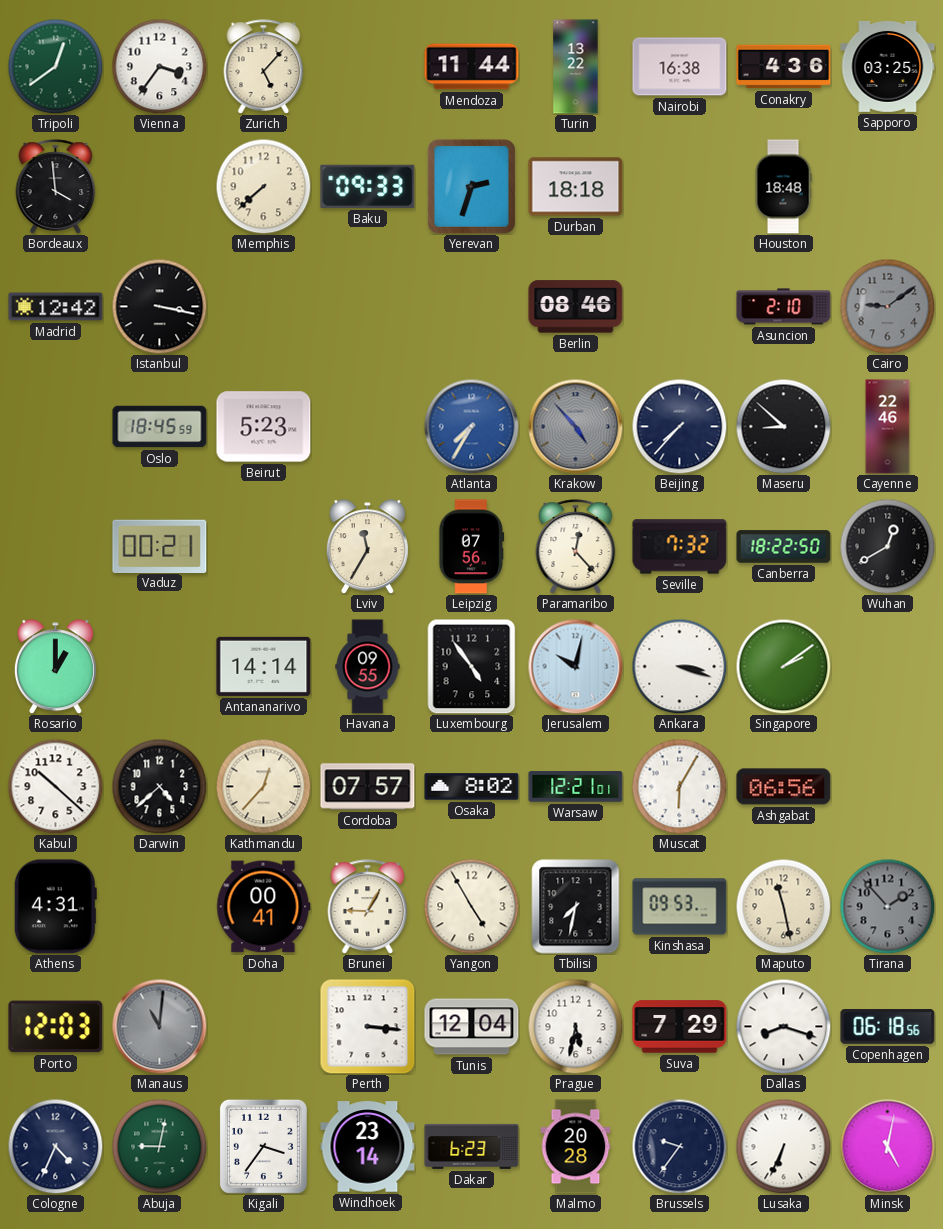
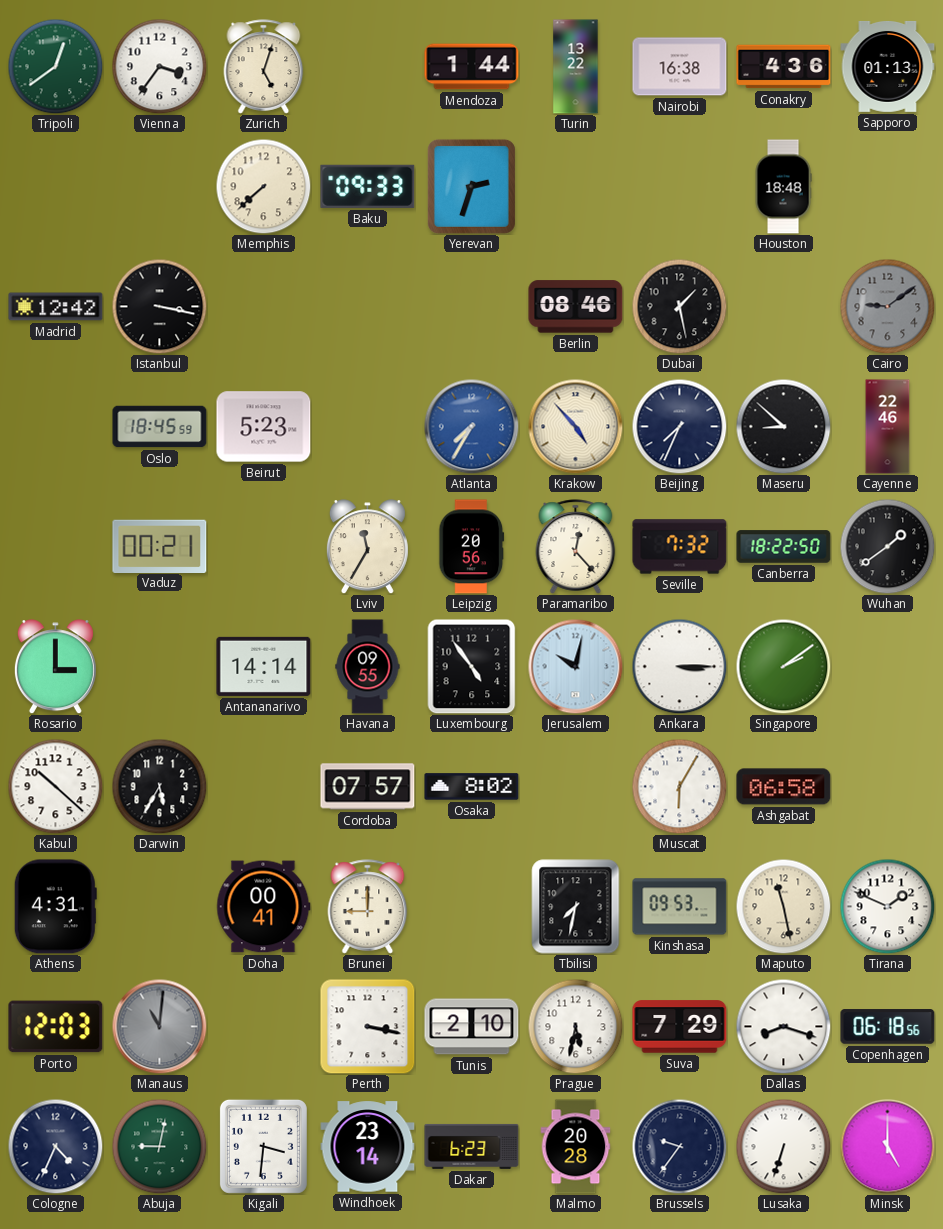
Zurich: 5:07 -> 5:03
Mendoza: 11:44 -> 1:44
Sapporo: 03:25 -> 01:13
Bordeaux: 3:59 -> none
Durban: 18:18 -> none
Dubai: none -> 1:28
Asuncion: 2:10 -> none
Krakow dial: grey -> cream
Beijing: 7:37 -> 7:34
Leipzig: 07:56 -> 20:56
Wuhan: 12:40 -> 1:39
Rosario: 1:00 -> 3:00
Ankara: 3:18 -> 3:15
Darwin: 4:38 -> 5:35
Kathmandu: 12:37 -> none
Warsaw: 12:21 -> none
Ashgabat: 06:56 -> 06:58
Brunei: 9:05 -> 9:00
Yangon: 4:55 -> none
Tirana: 1:53 -> 1:49
Tirana dial: grey -> white
Perth: 3:16 -> 3:17
Tunis: 12:04 -> 2:10
Kigali: 3:36 -> 3:31
Lusaka: 6:34 -> 6:33
Minsk: 5:02 -> 5:00
